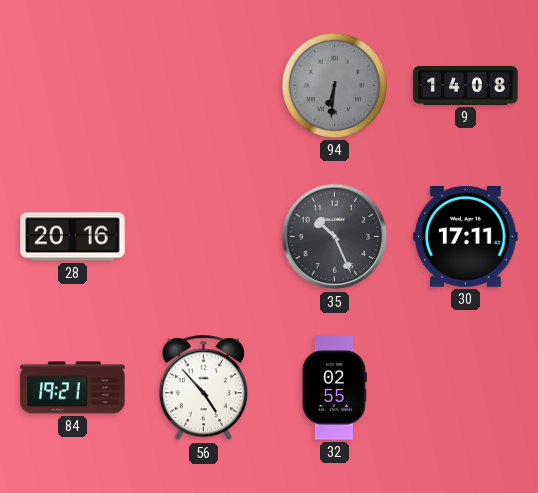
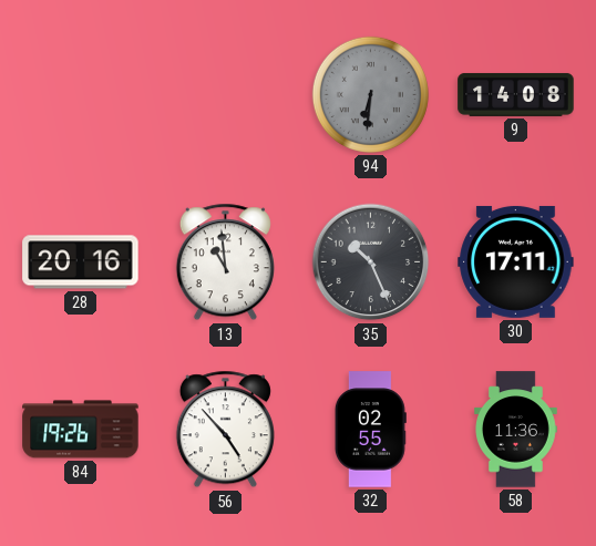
13: none -> 10:59
84: 19:21 -> 19:26
58: none -> 11:36
